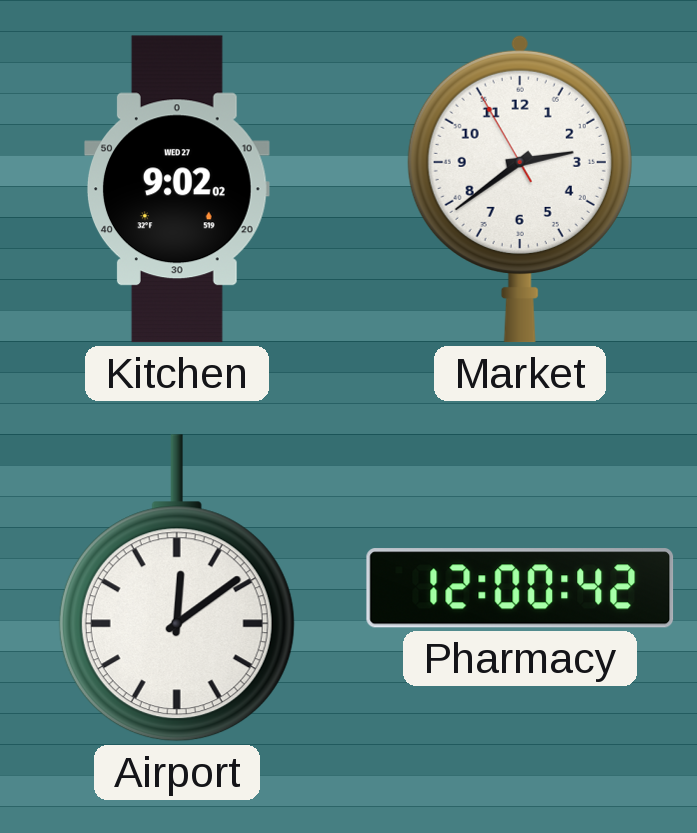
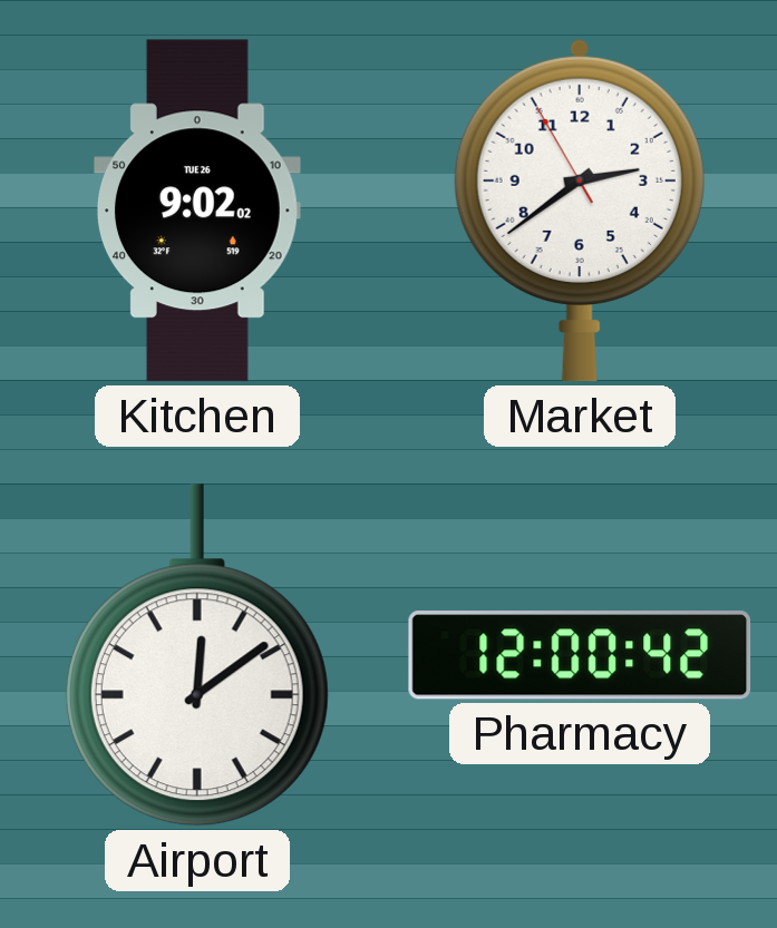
Kitchen date: WED 27 -> TUE 26
